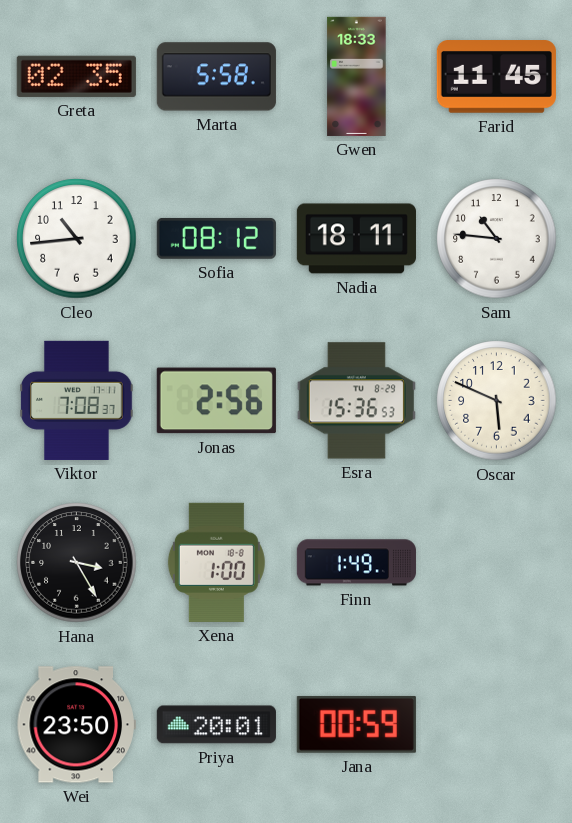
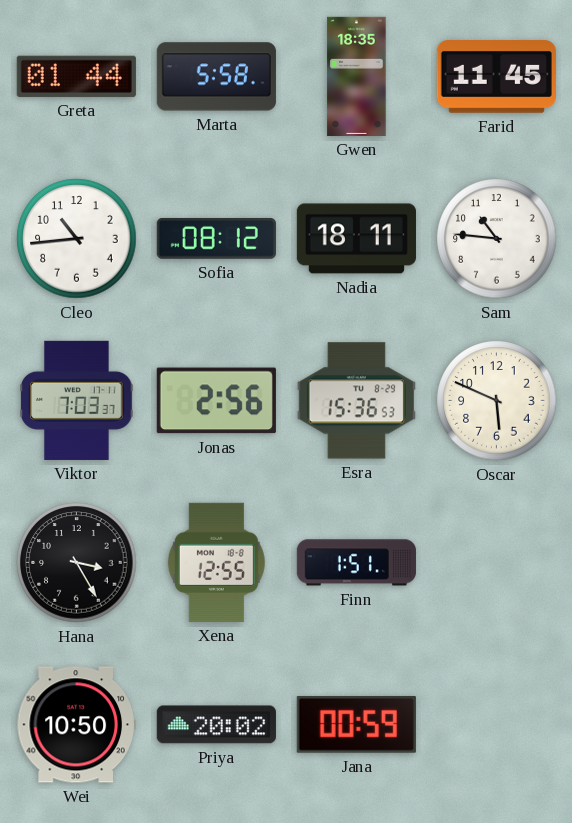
Greta: 02:35 -> 01:44
Gwen: 18:33 -> 18:35
Viktor: 7:08 -> 7:03
Xena: 1:00 -> 12:55
Finn: 1:49 -> 1:51
Wei: 23:50 -> 10:50
Priya: 20:01 -> 20:02
